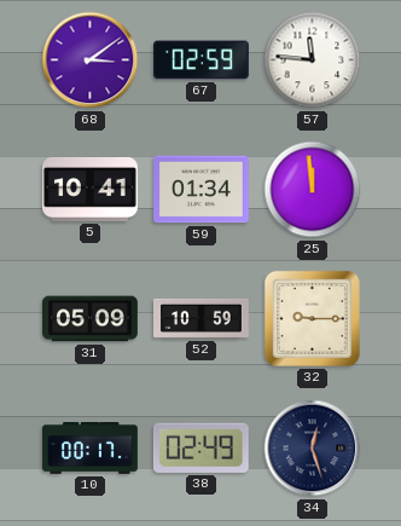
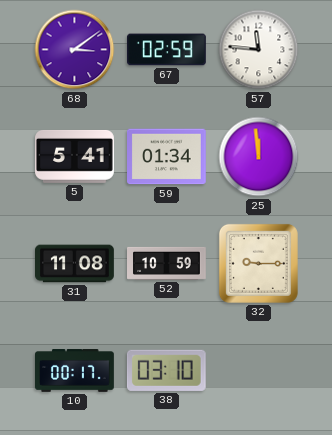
5: 10:41 -> 5:41
31: 05:09 -> 11:08
38: 02:49 -> 03:10
34: 12:27 -> none
